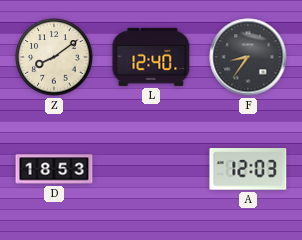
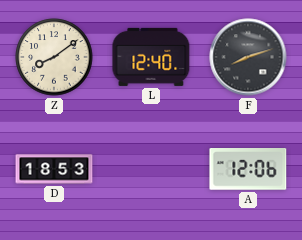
F: 8:36 -> 8:12
A: 12:03 -> 12:06
